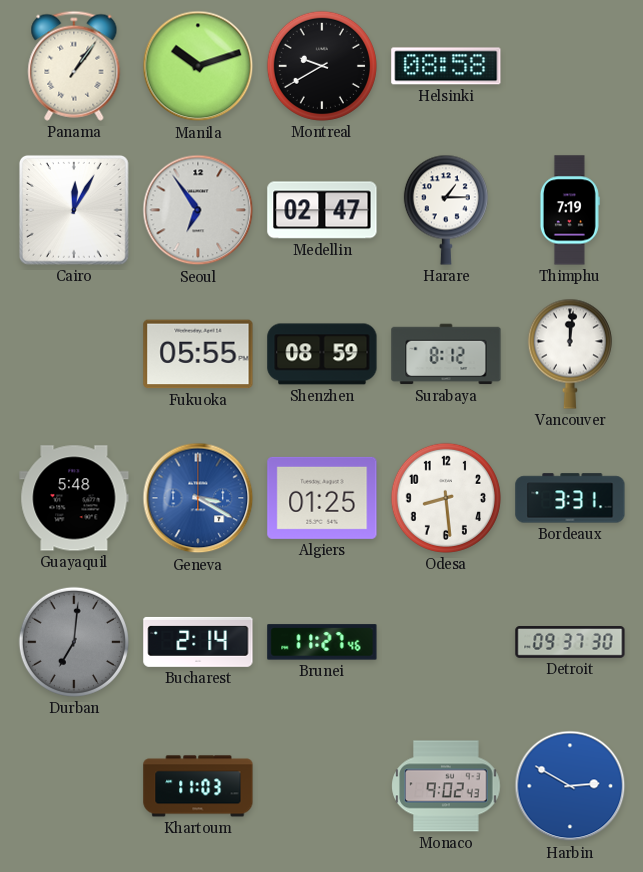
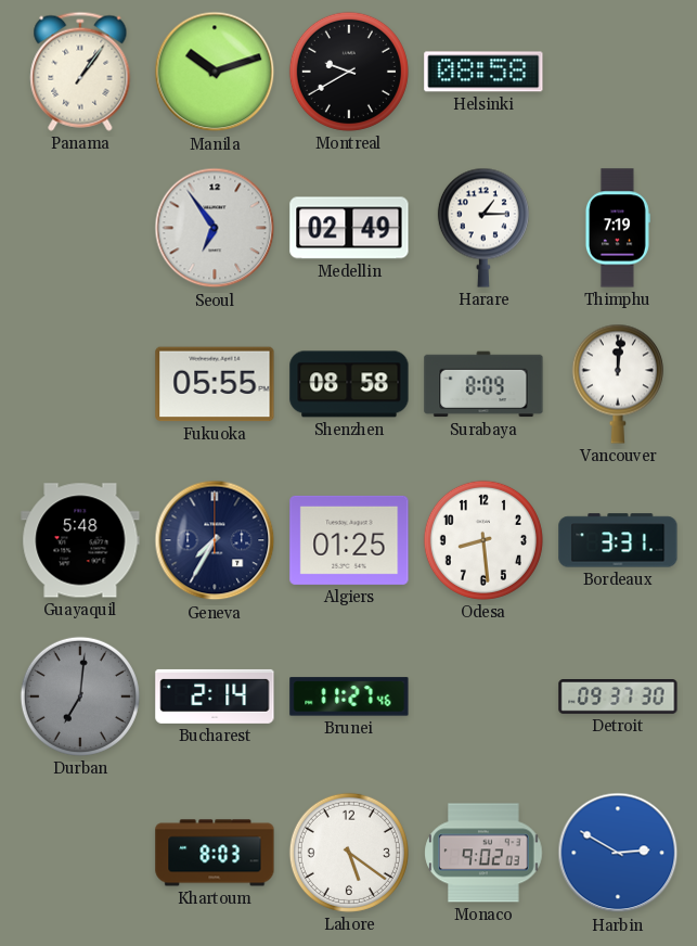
Cairo: 12:05 -> none
Medellin: 02:47 -> 02:49
Shenzhen: 08:59 -> 08:58
Surabaya: 8:12 -> 8:09
Geneva: 3:20 -> 7:35
Geneva dial: blue -> navy
Khartoum: 11:03 -> 8:03
Lahore: none -> 5:21
Monaco: 9:02:43 -> 9:02:03
